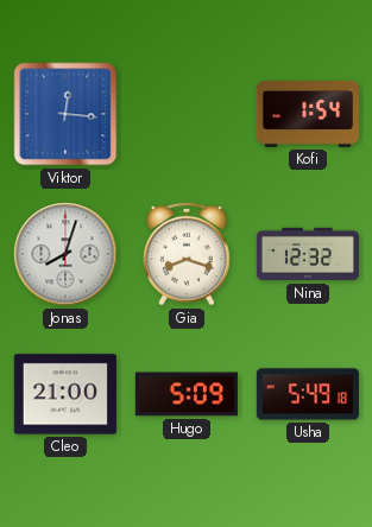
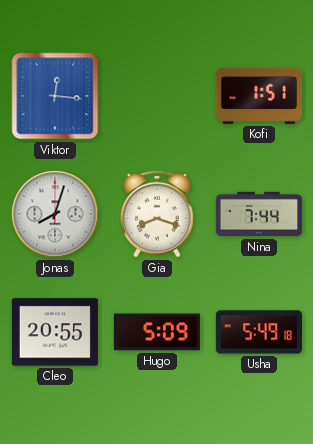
Kofi: 1:54 -> 1:51
Nina: 12:32 -> 7:44
Cleo: 21:00 -> 20:55
